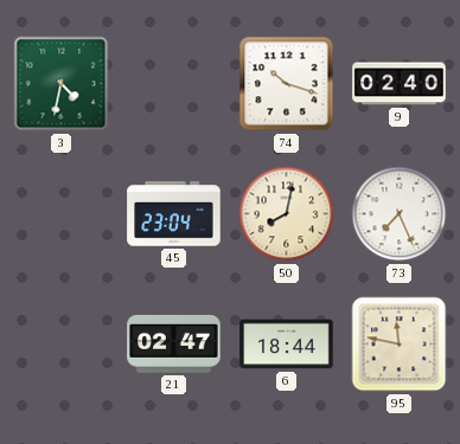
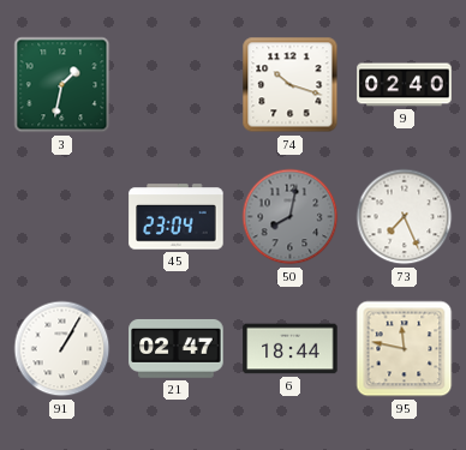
3: 4:32 -> 1:32
50 dial: cream -> grey
91: none -> 1:05
